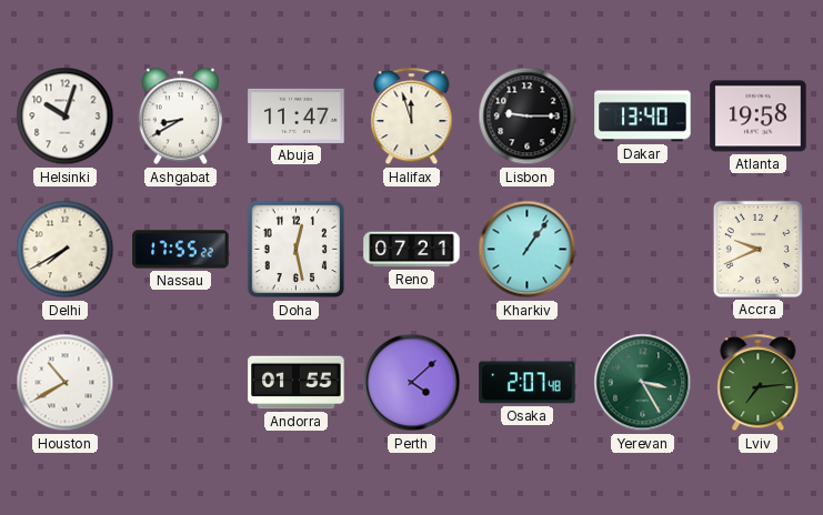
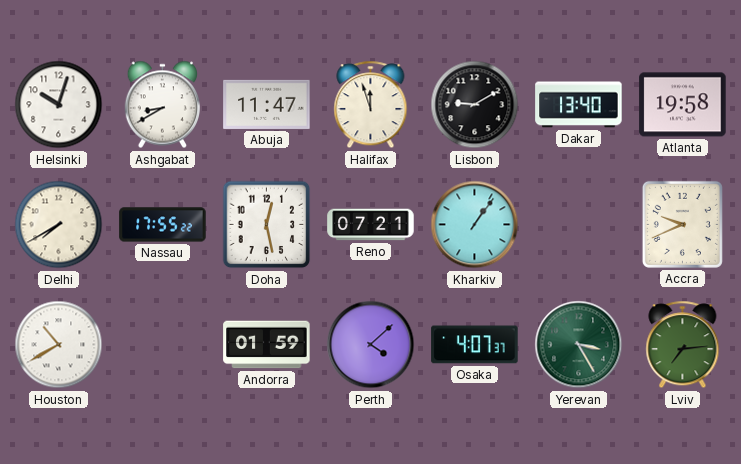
Lisbon: 9:15 -> 9:10
Andorra: 01:55 -> 01:59
Osaka: 2:07 -> 4:07
